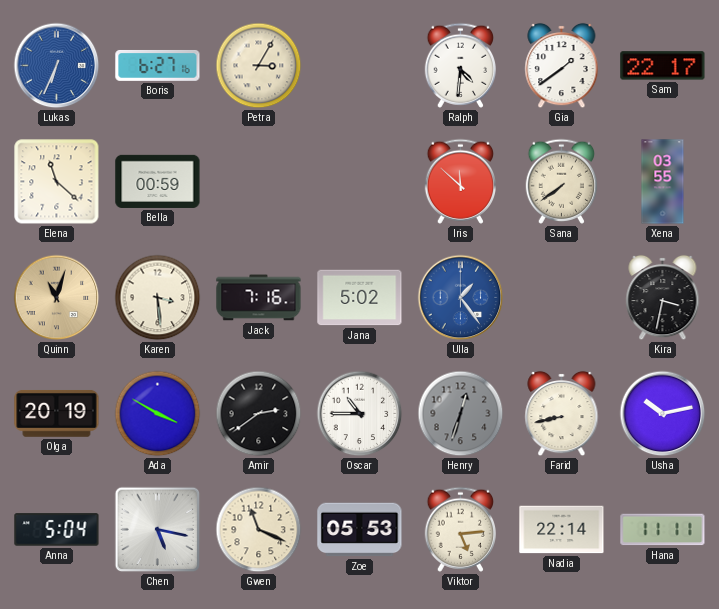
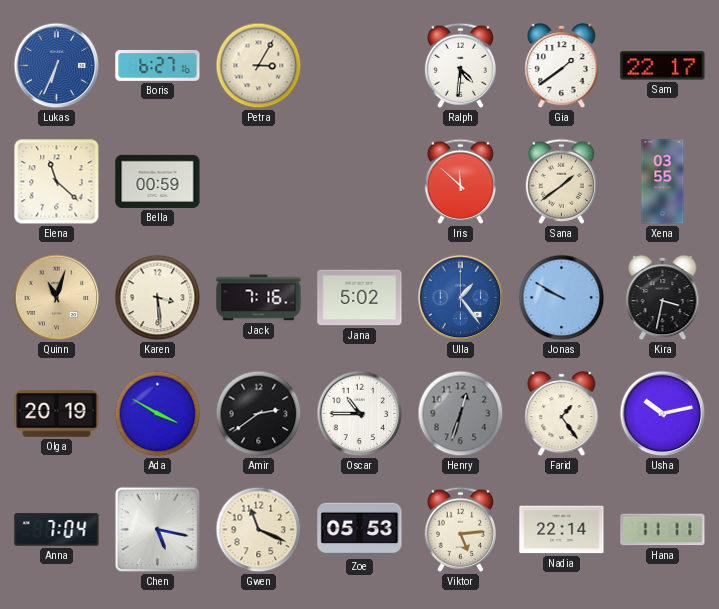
Sana: 7:39 -> 1:39
Jonas: none -> 9:50
Farid: 8:43 -> 1:24
Anna: 5:04 -> 7:04
